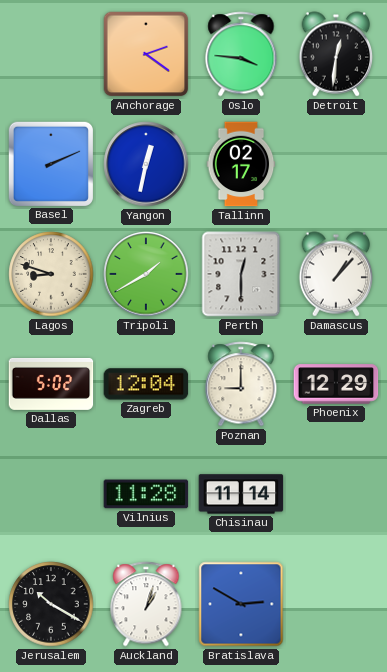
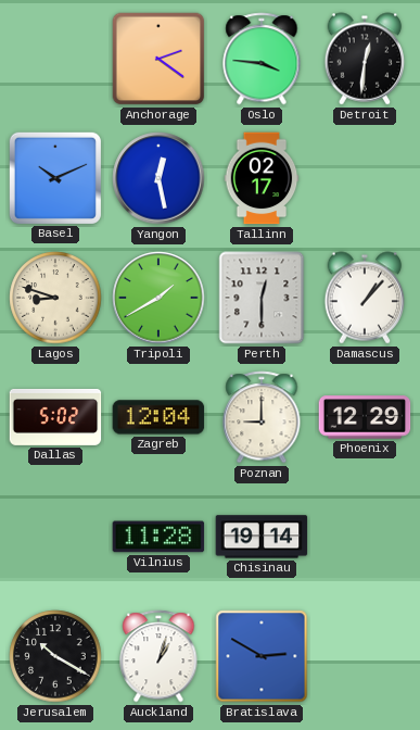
Basel: 2:11 -> 10:11
Yangon: 12:32 -> 12:28
Chisinau: 11:14 -> 19:14
